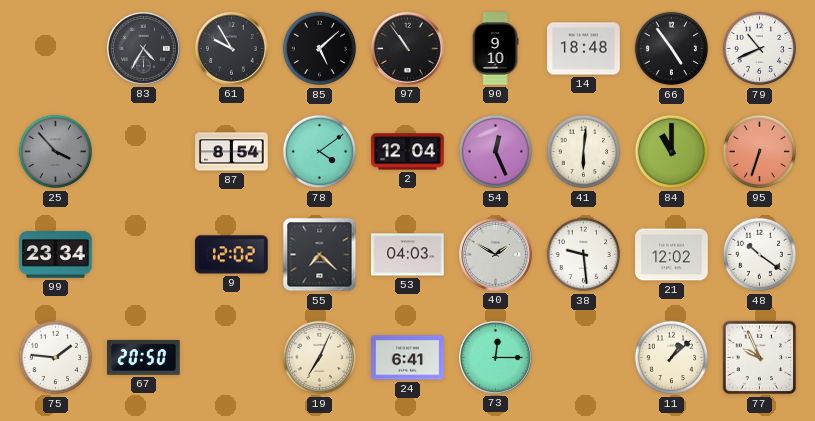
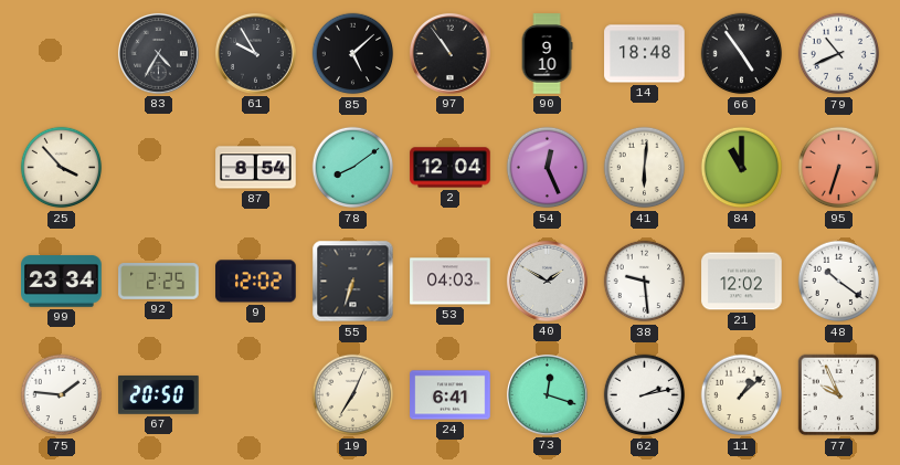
25 dial: grey -> cream
78: 4:09 -> 8:09
92: none -> 2:25
55: 7:22 -> 6:33
73: 12:15 -> 12:18
62: none -> 2:13
